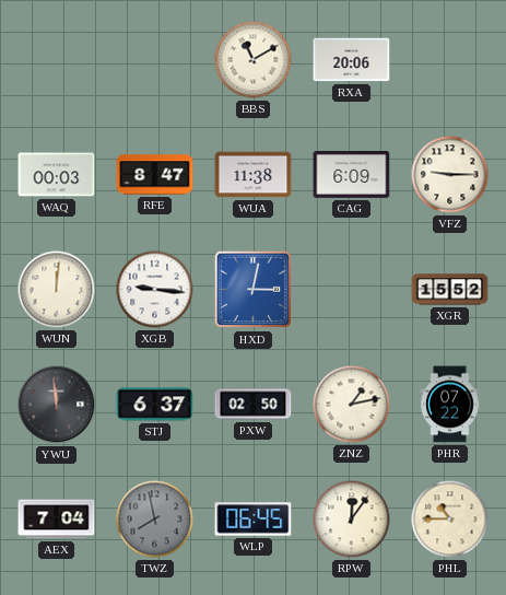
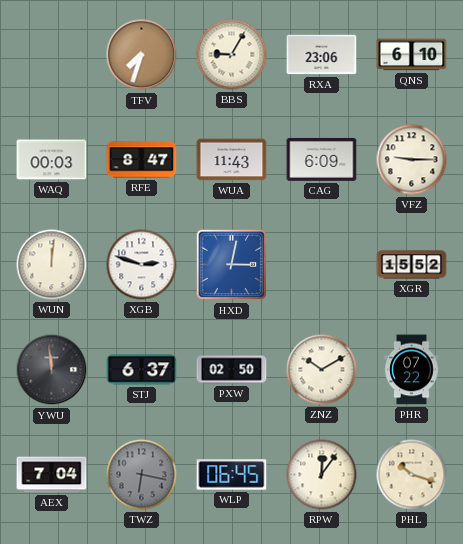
TFV: none -> 7:33
BBS: 11:10 -> 9:05
RXA: 20:06 -> 23:06
QNS: none -> 6:10
WUA: 11:38 -> 11:43
XGB: 9:16 -> 2:48
ZNZ: 1:13 -> 10:10
TWZ: 7:58 -> 6:17
PHL: 10:45 -> 10:18
